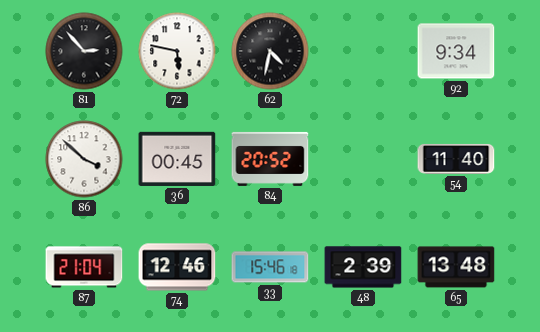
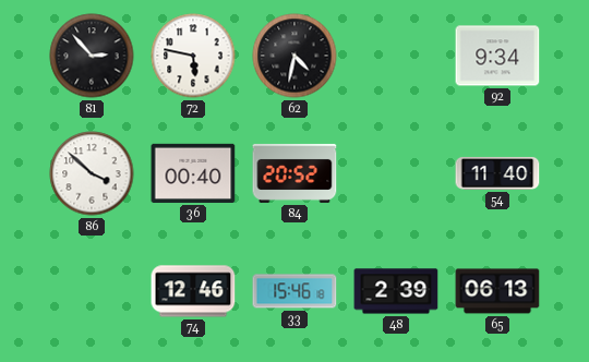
36: 00:45 -> 00:40
87: 21:04 -> none
65: 13:48 -> 06:13
